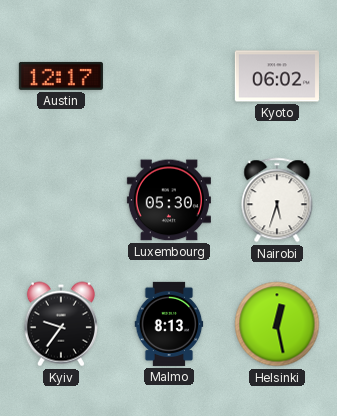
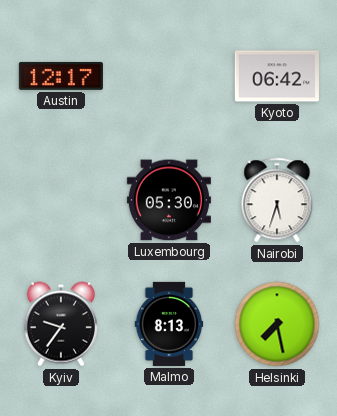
Kyoto: 06:02 -> 06:42
Helsinki: 12:28 -> 7:28
